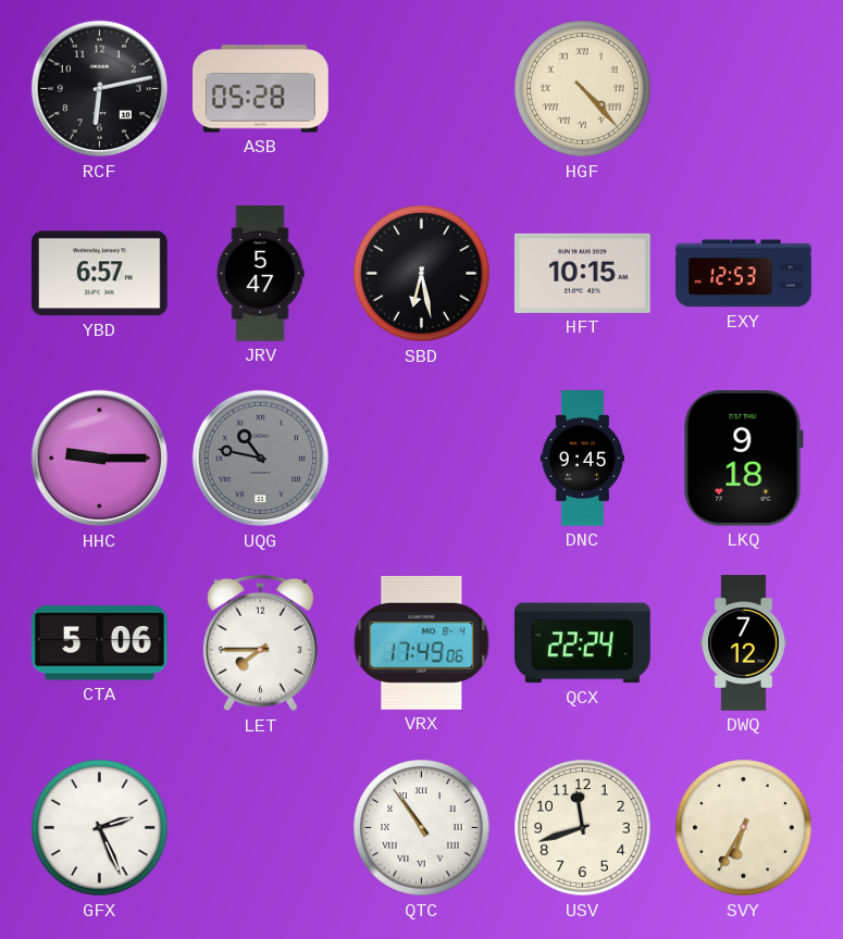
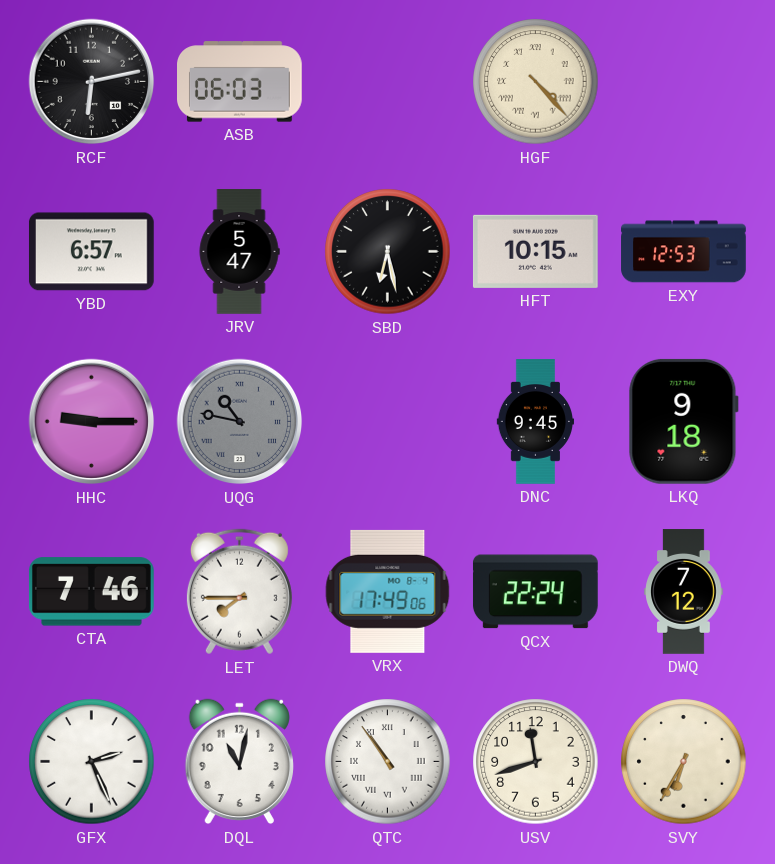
ASB: 05:28 -> 06:03
CTA: 5:06 -> 7:46
DQL: none -> 11:02
